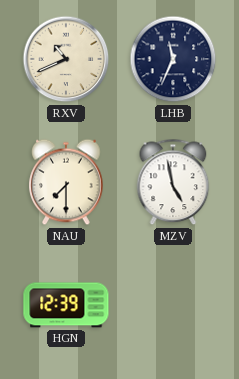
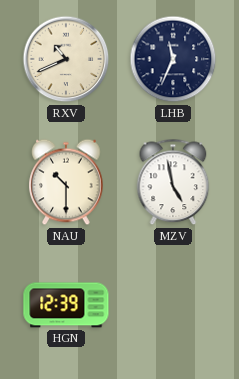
NAU: 7:30 -> 10:30
